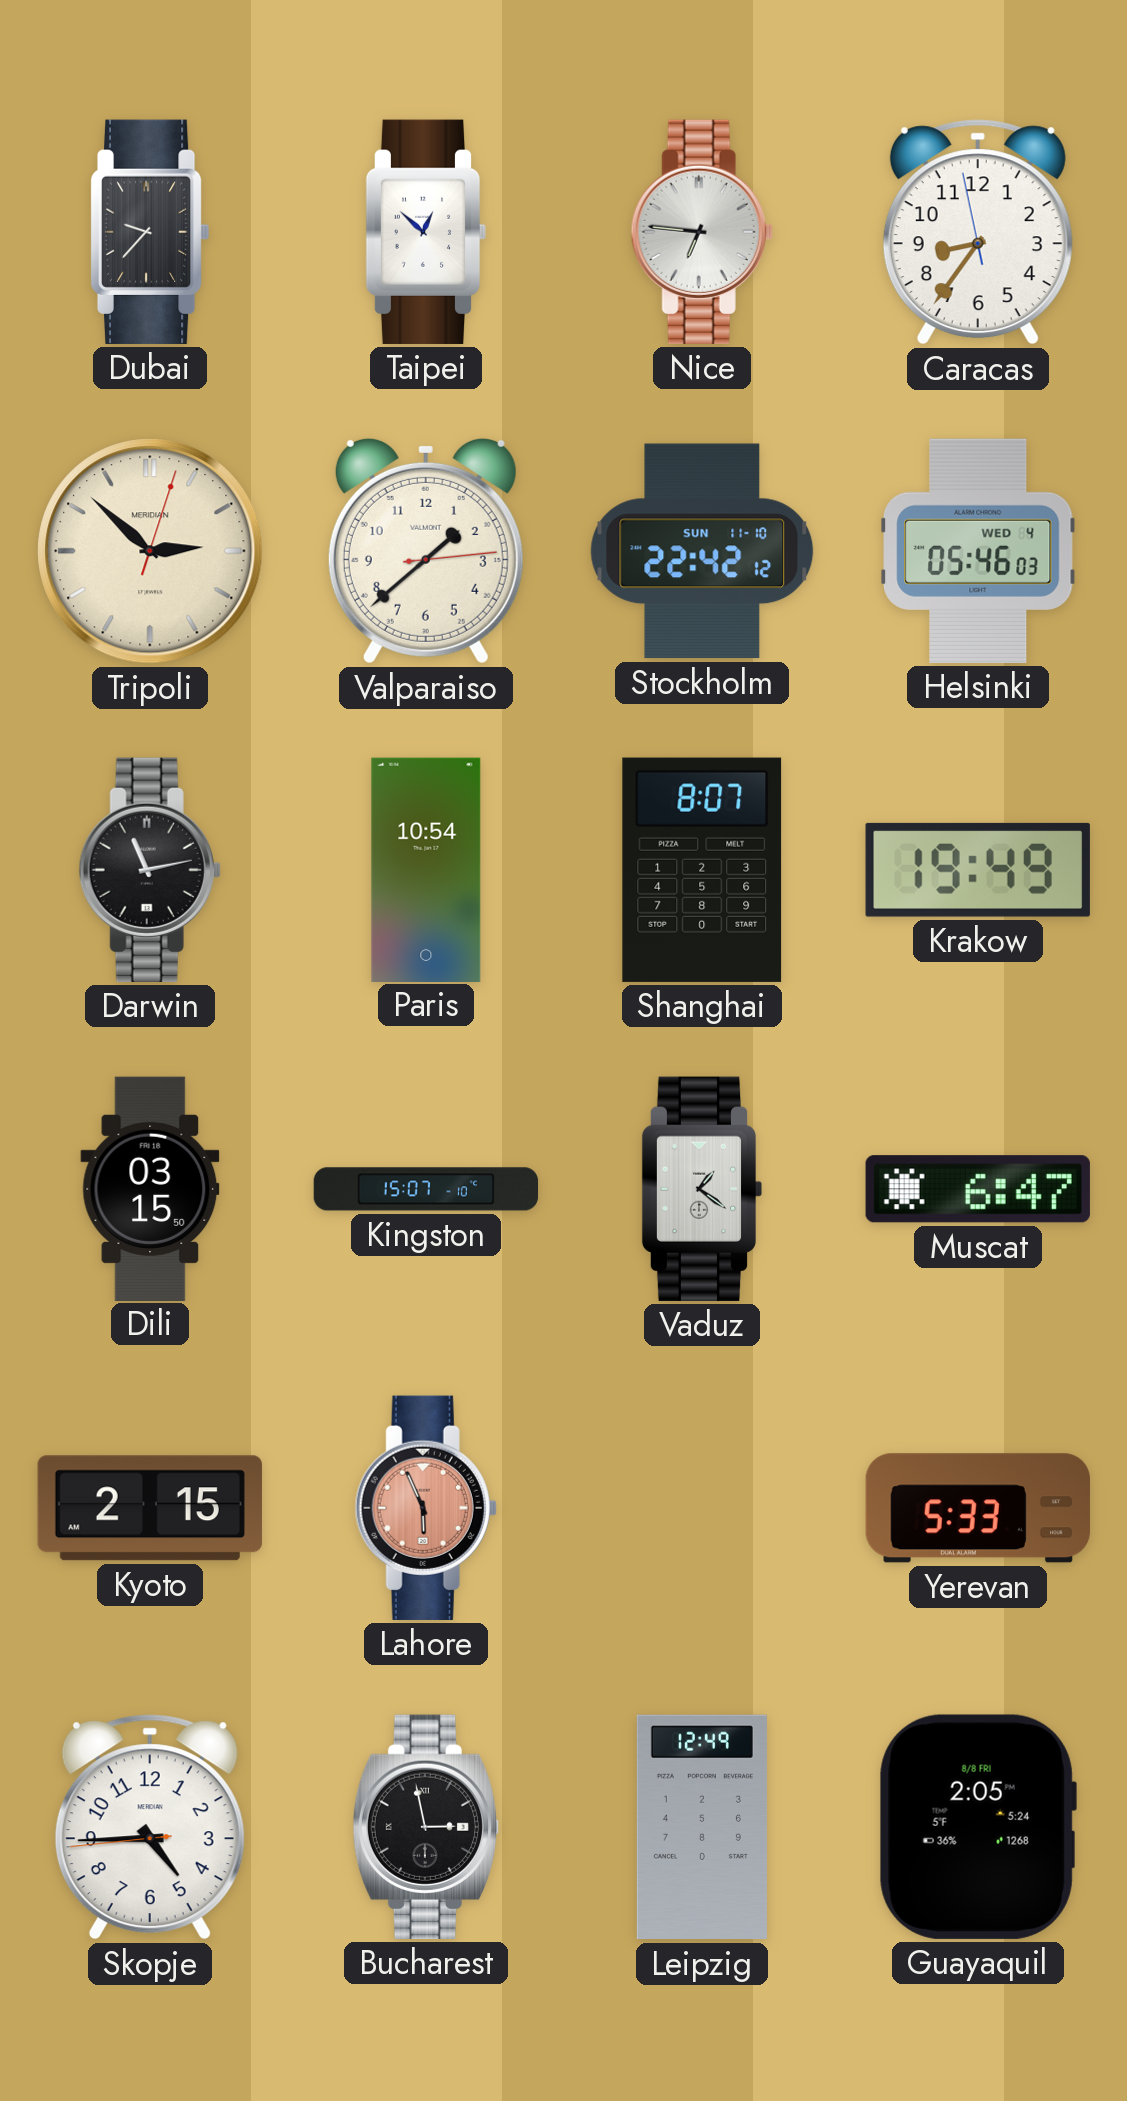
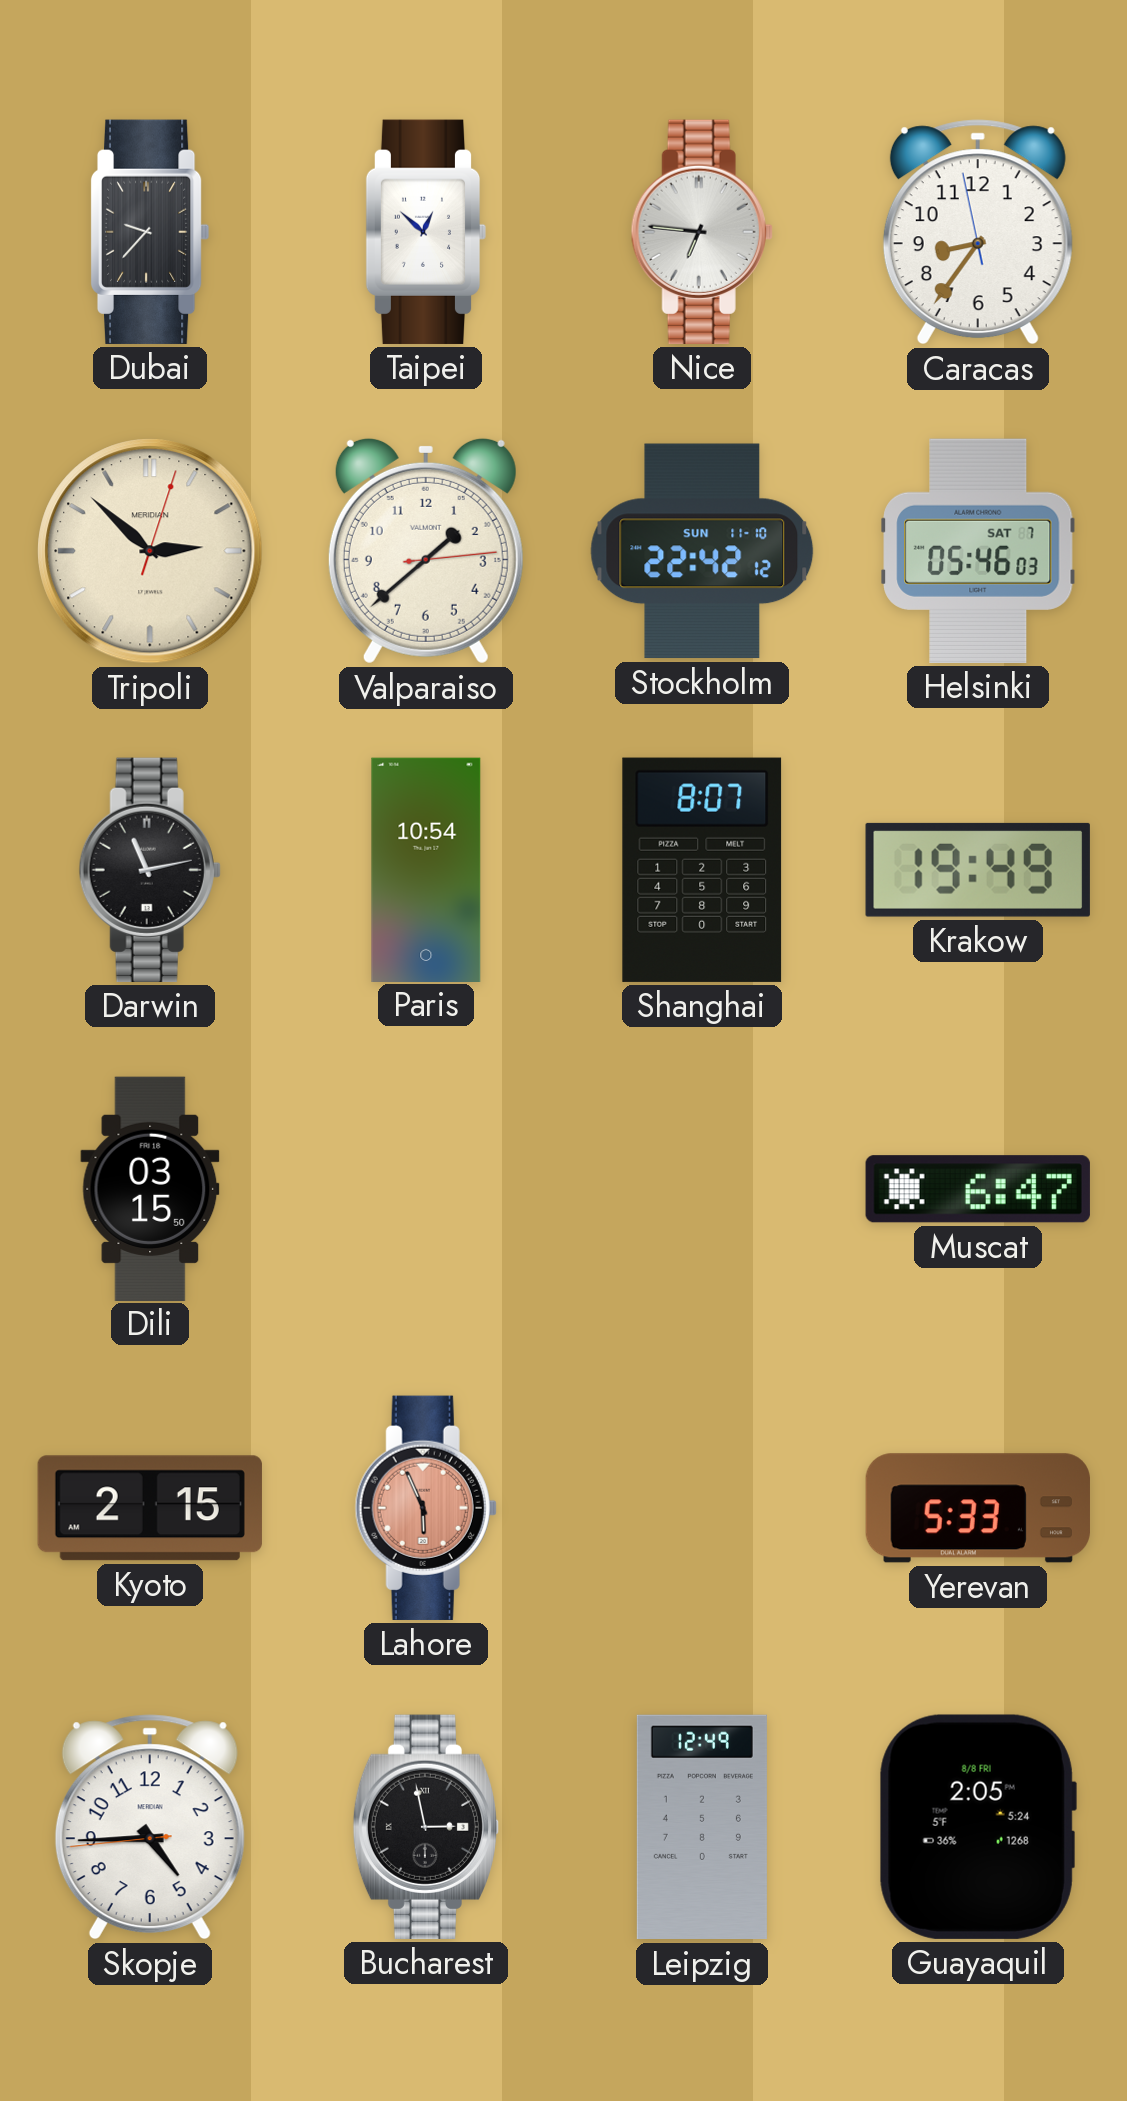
Helsinki date: WED 4 -> SAT 7
Kingston: 15:07 -> none
Vaduz: 1:21 -> none
